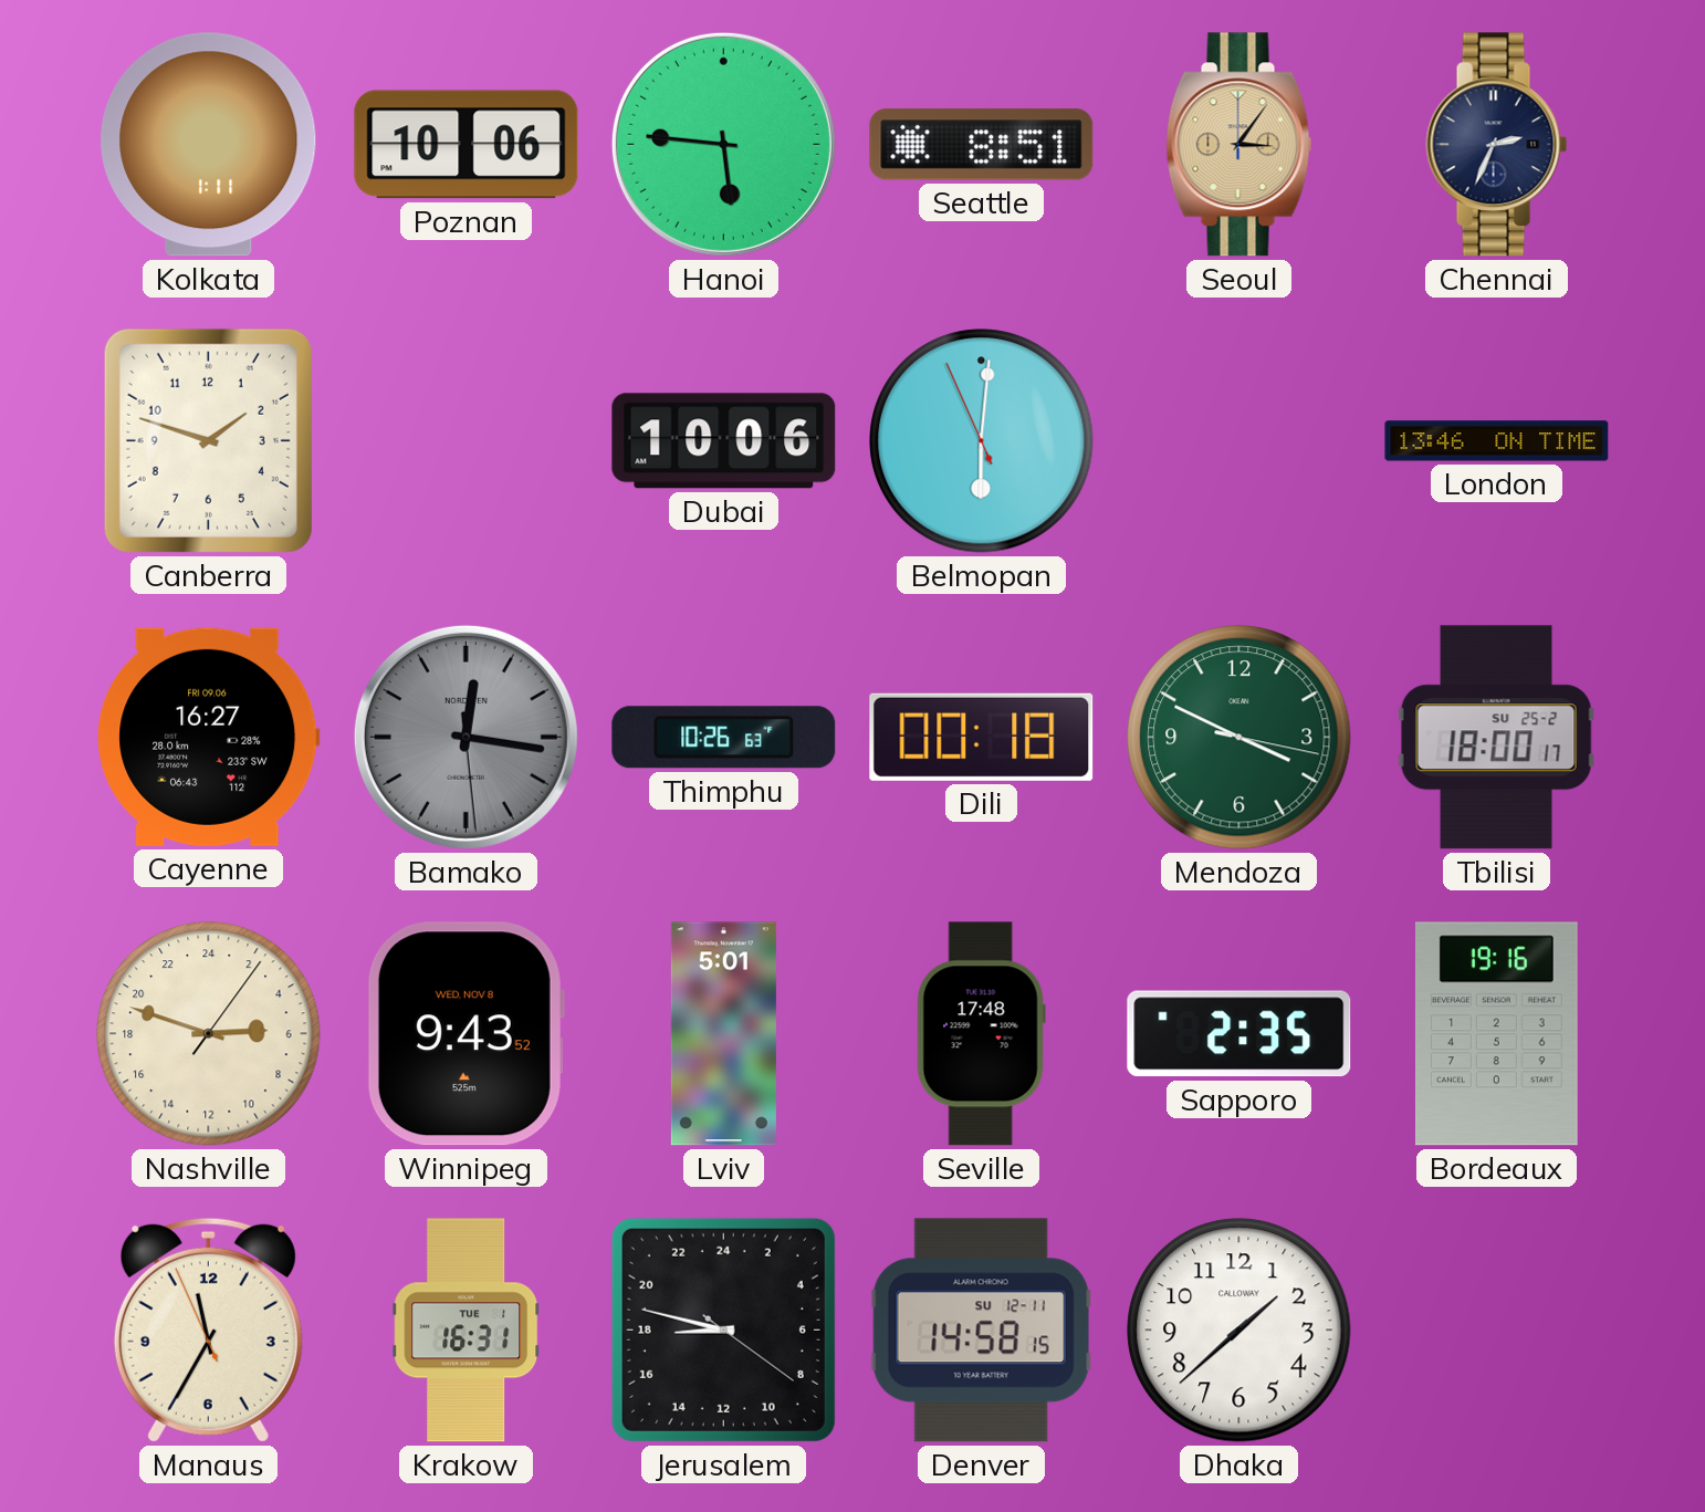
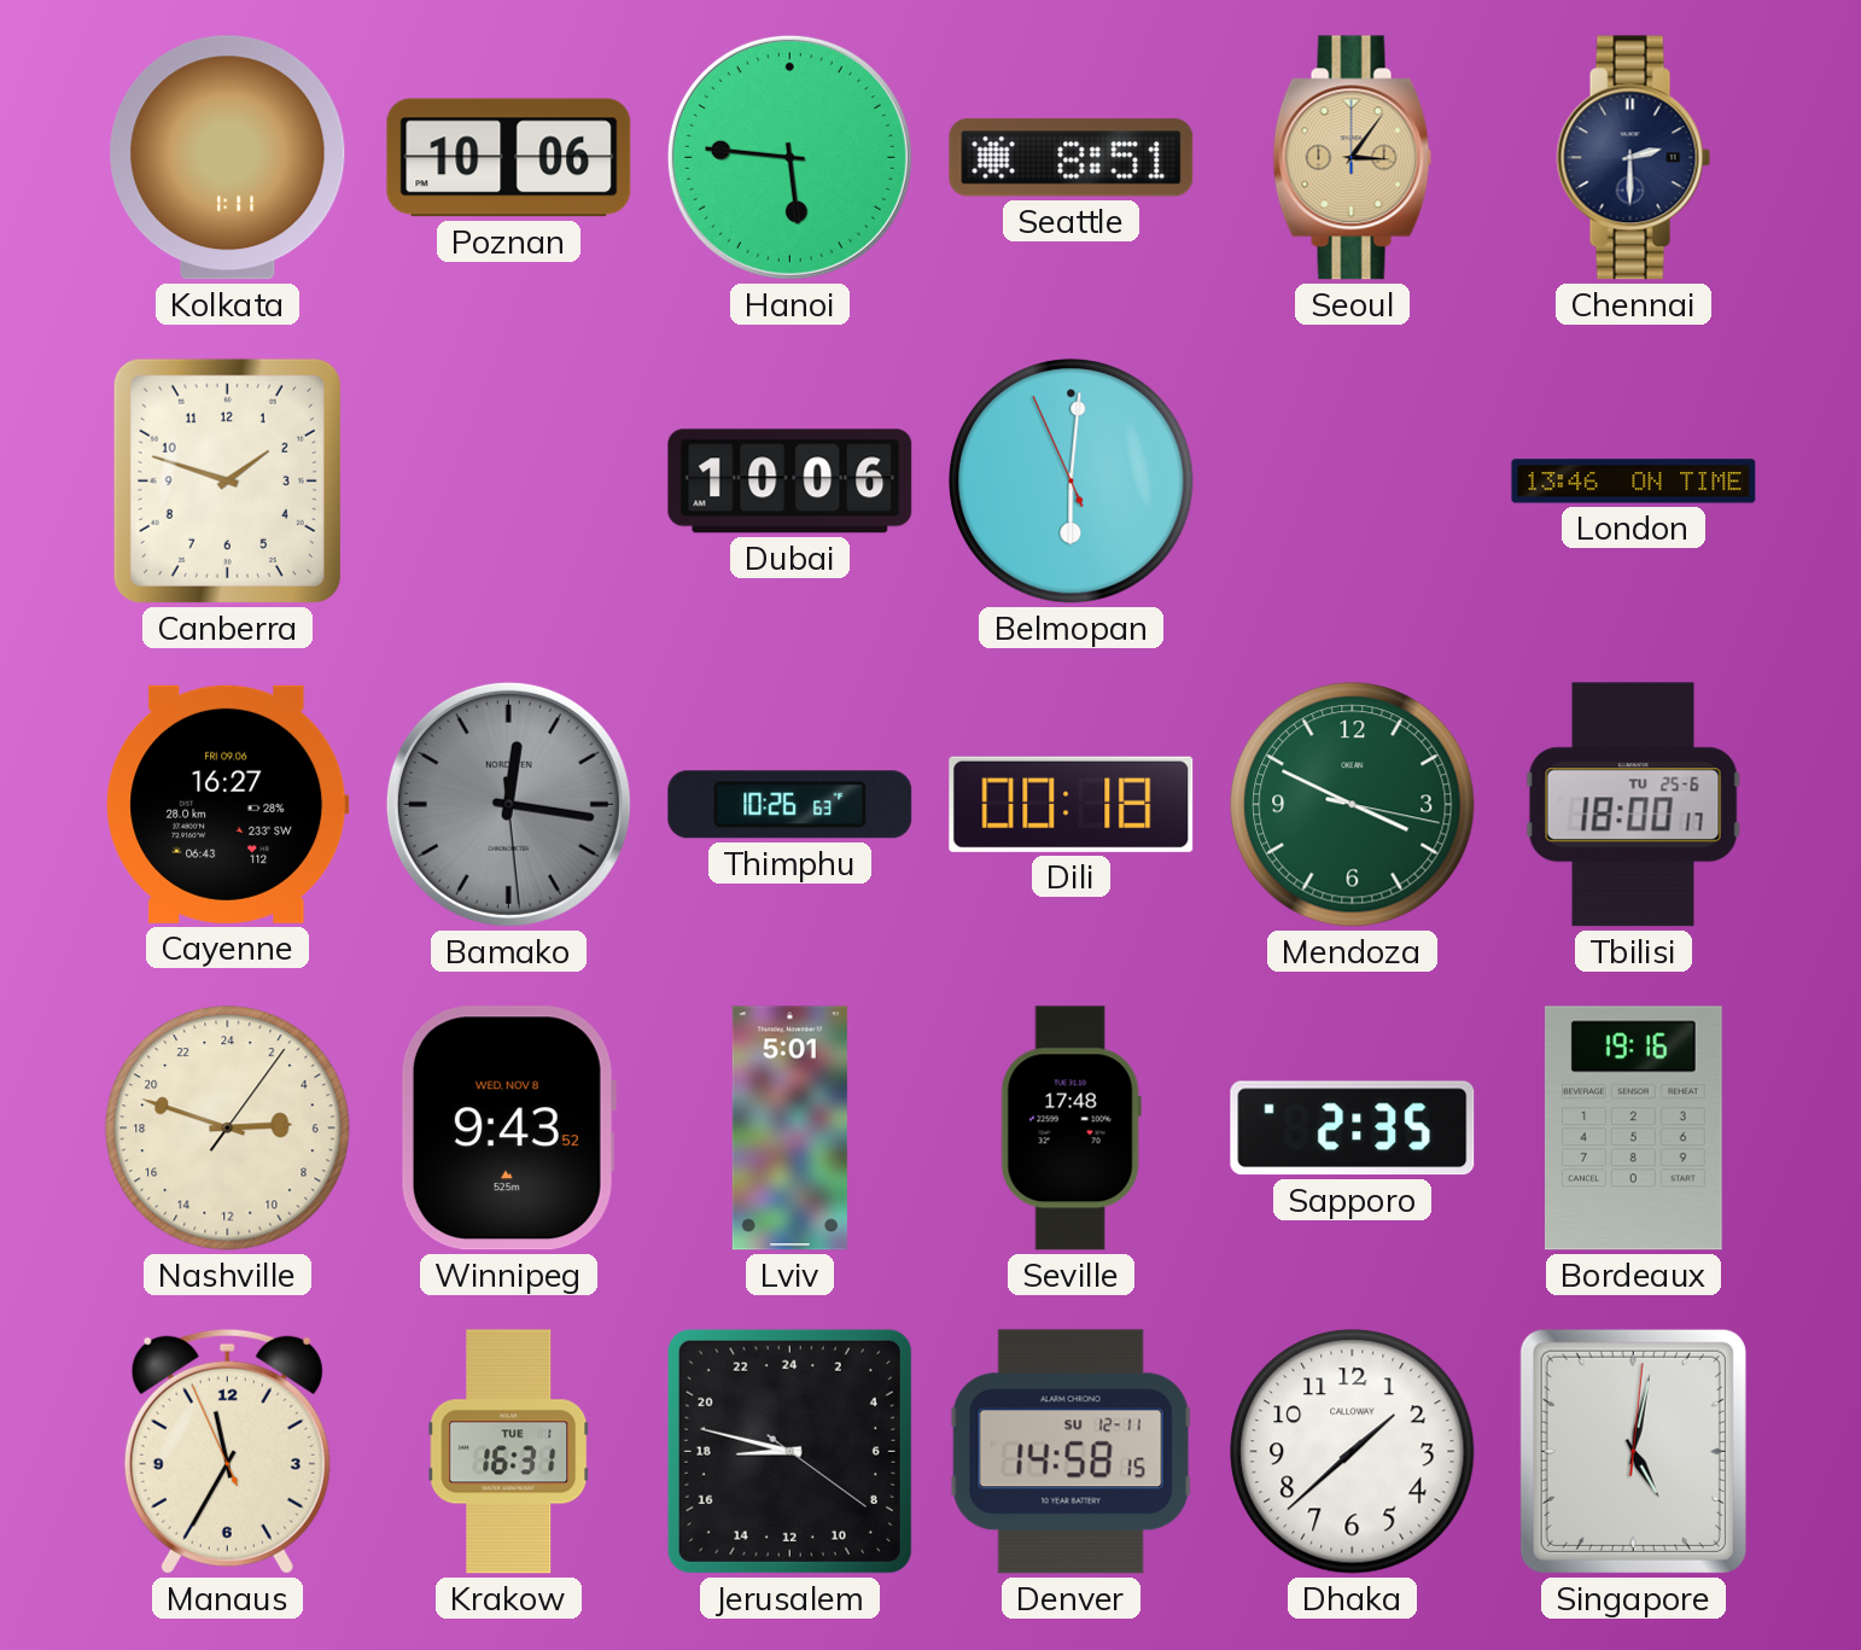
Chennai: 2:34 -> 2:30
Tbilisi date: SU 25-2 -> TU 25-6
Singapore: none -> 5:02
